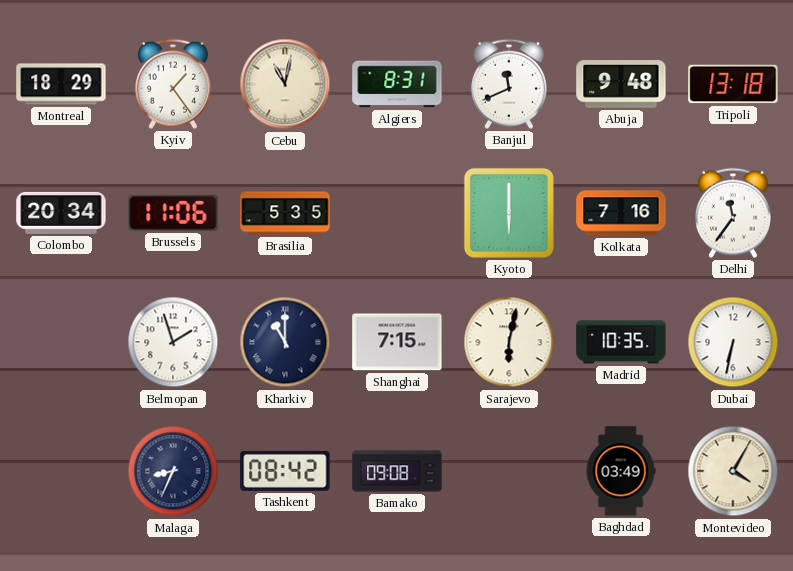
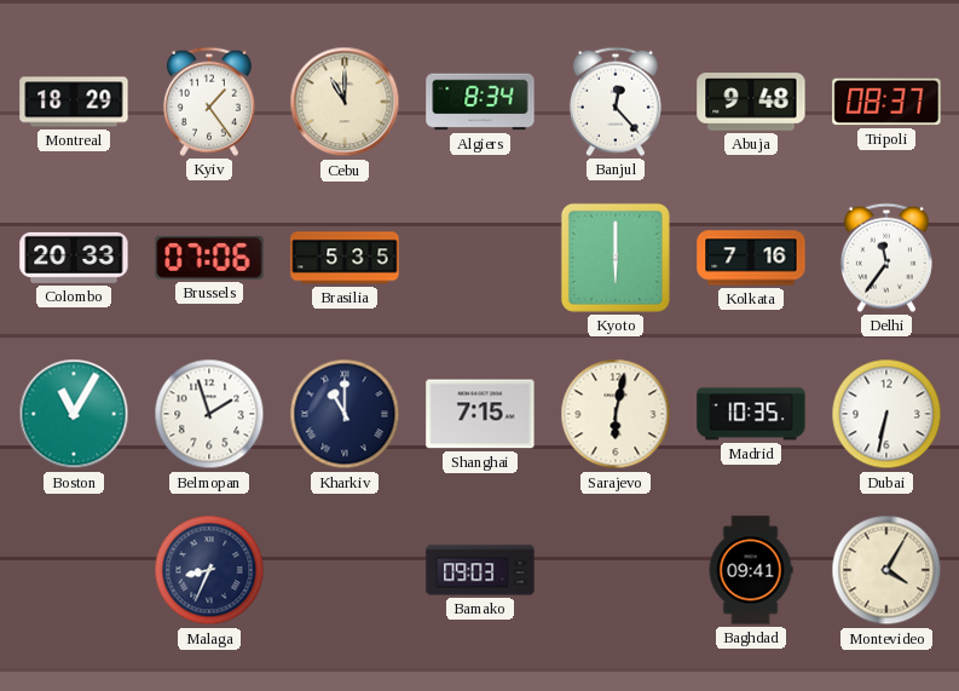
Cebu: 11:02 -> 11:00
Algiers: 8:31 -> 8:34
Banjul: 11:41 -> 12:23
Tripoli: 13:18 -> 08:37
Colombo: 20:34 -> 20:33
Brussels: 11:06 -> 07:06
Boston: none -> 11:05
Tashkent: 08:42 -> none
Bamako: 09:08 -> 09:03
Baghdad: 03:49 -> 09:41
